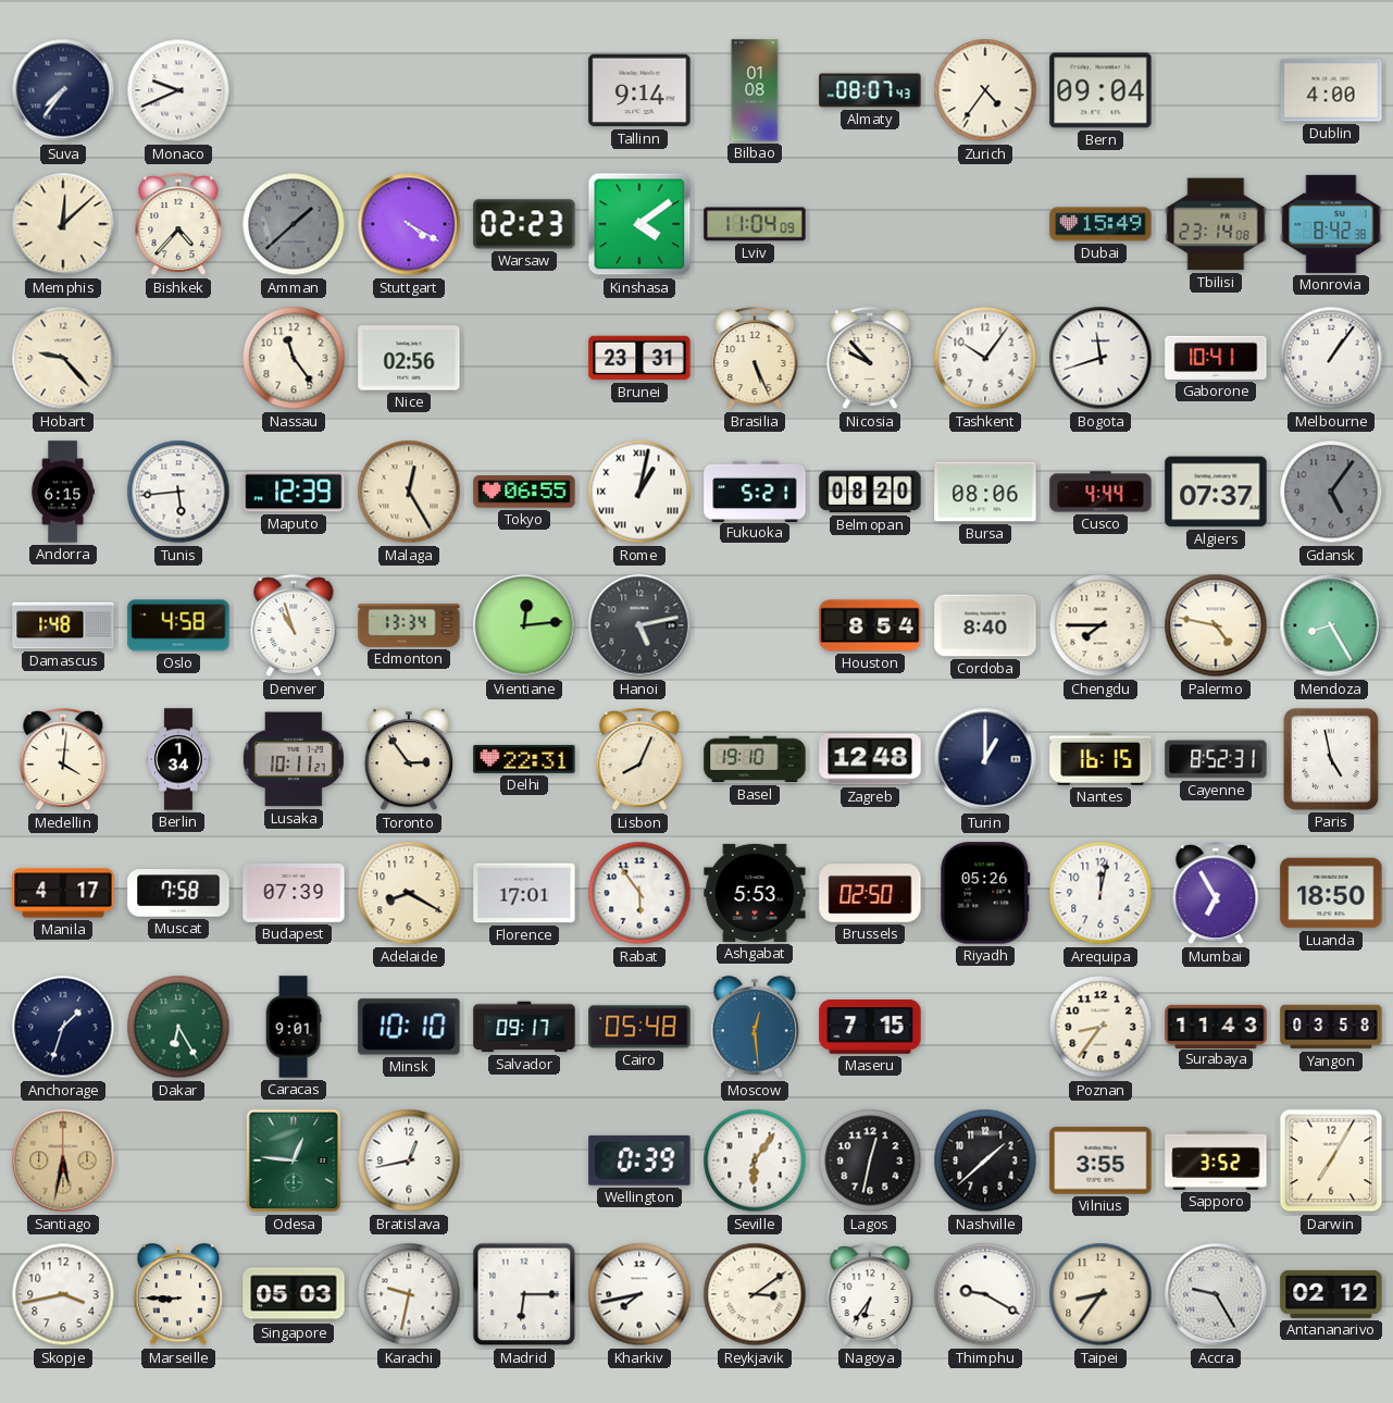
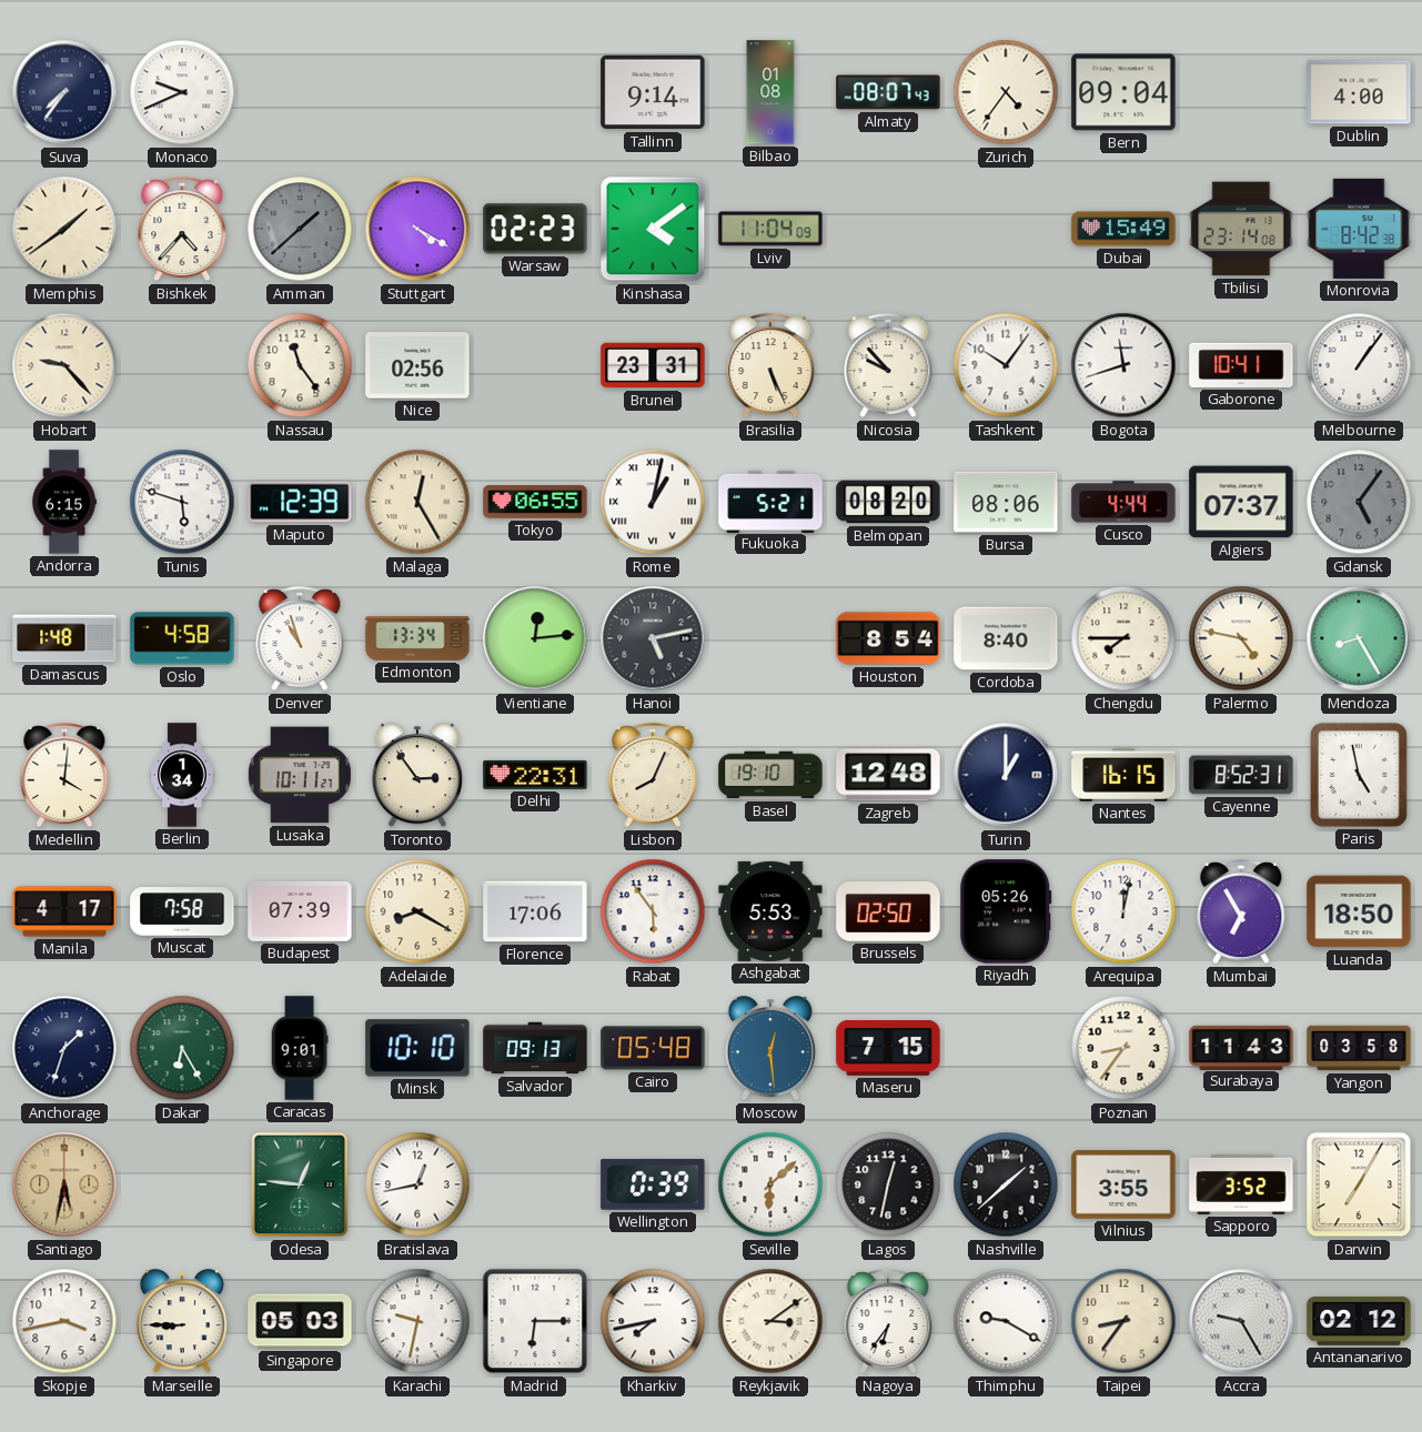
Memphis: 12:08 -> 1:39
Tunis: 5:44 -> 5:48
Florence: 17:01 -> 17:06
Salvador: 09:17 -> 09:13
Seville: 6:06 -> 6:08
